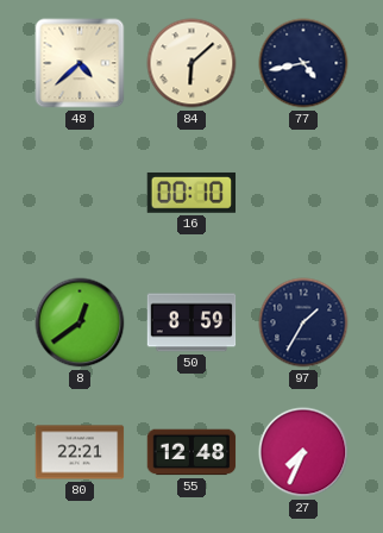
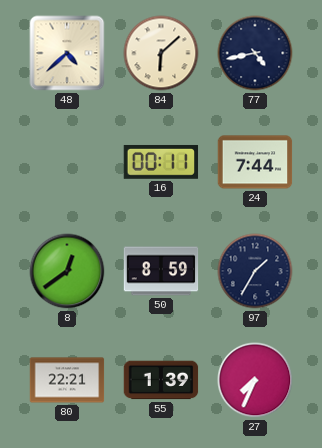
16: 00:10 -> 00:11
24: none -> 7:44
55: 12:48 -> 1:39
